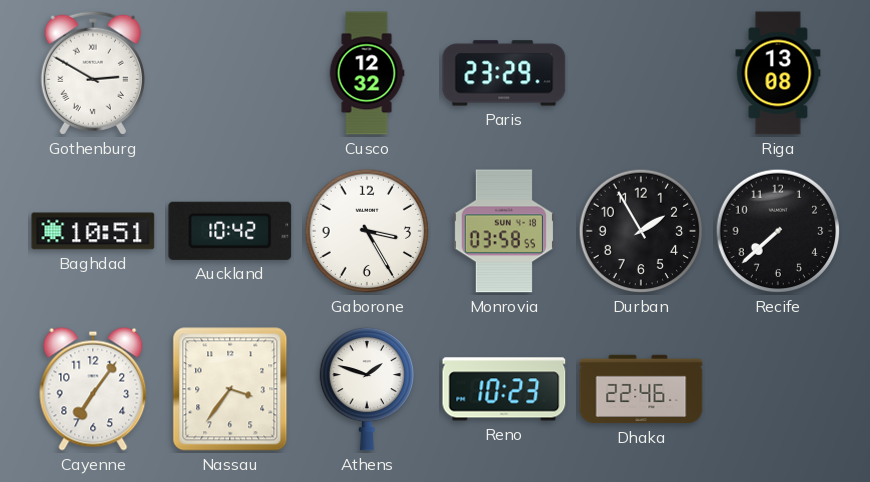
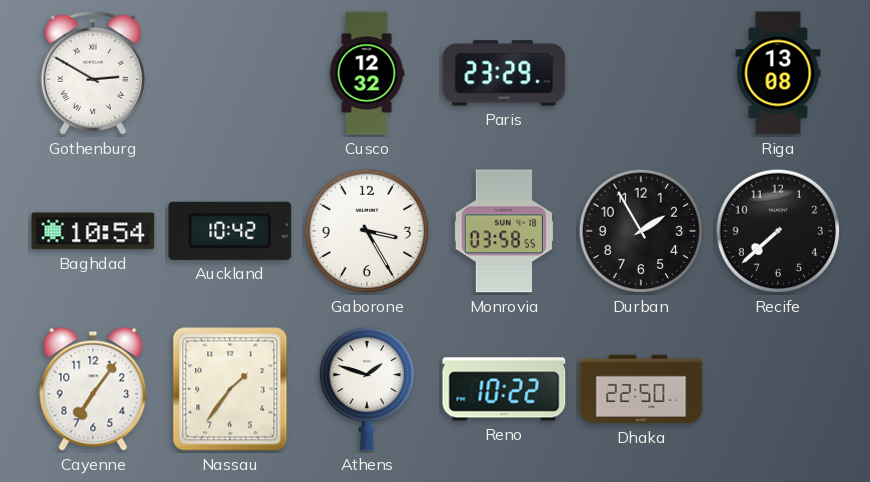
Baghdad: 10:51 -> 10:54
Nassau: 3:36 -> 1:36
Reno: 10:23 -> 10:22
Dhaka: 22:46 -> 22:50
